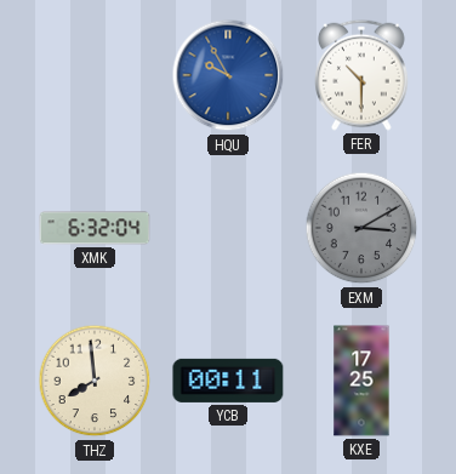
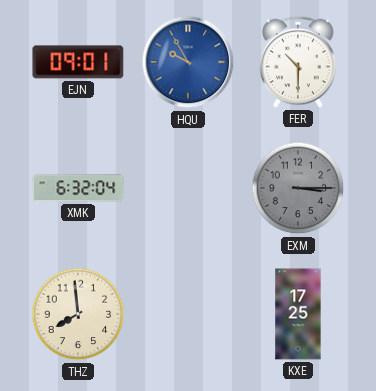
EJN: none -> 09:01
EXM: 3:10 -> 3:15
YCB: 00:11 -> none
